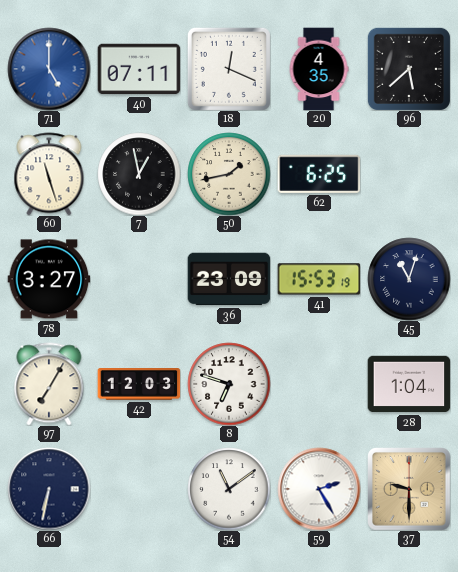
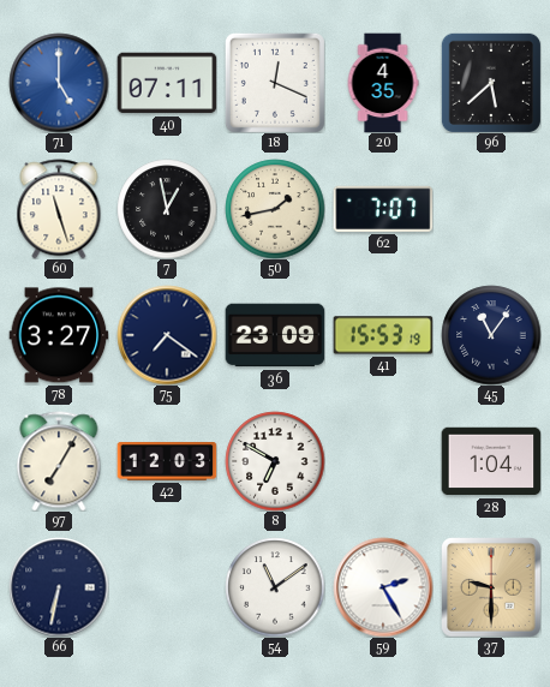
62: 6:25 -> 7:07
75: none -> 7:21
45: 11:03 -> 11:06
8: 6:48 -> 6:50
